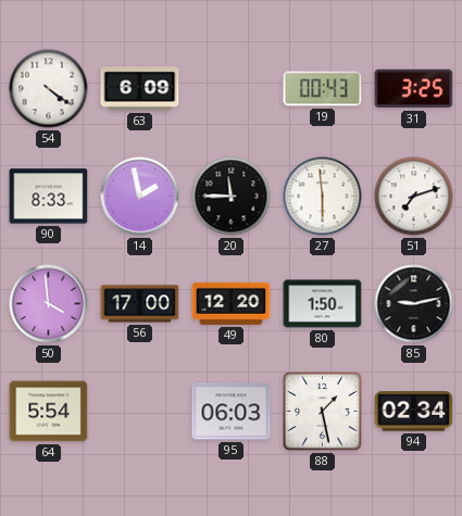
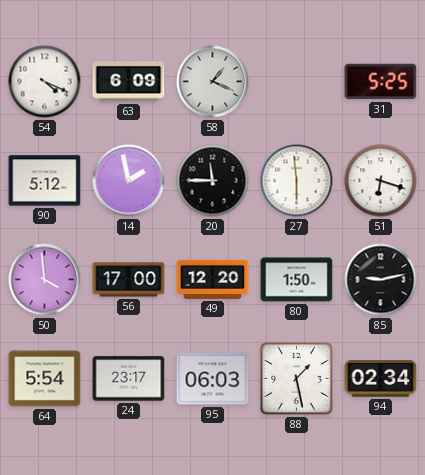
54: 4:21 -> 4:19
58: none -> 1:19
19: 00:43 -> none
31: 3:25 -> 5:25
90: 8:33 -> 5:12
51: 7:12 -> 6:18
24: none -> 23:17
